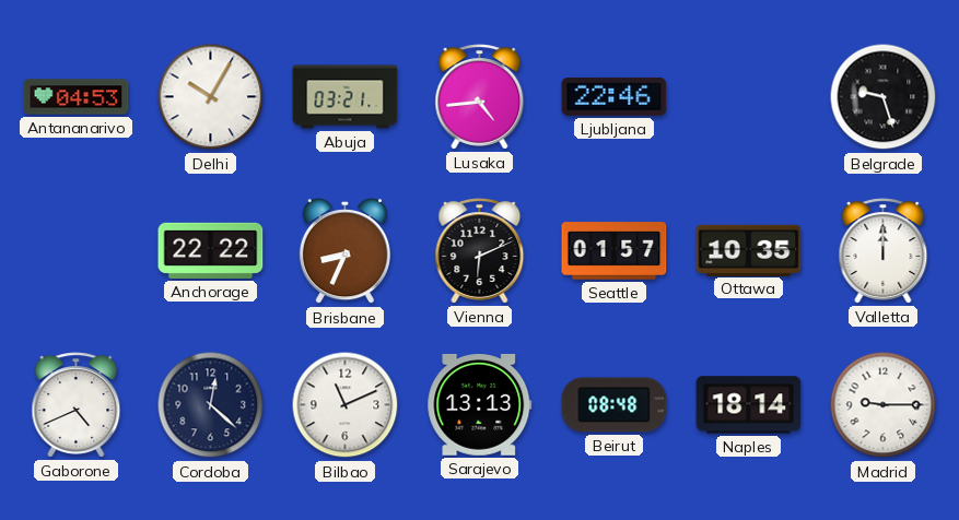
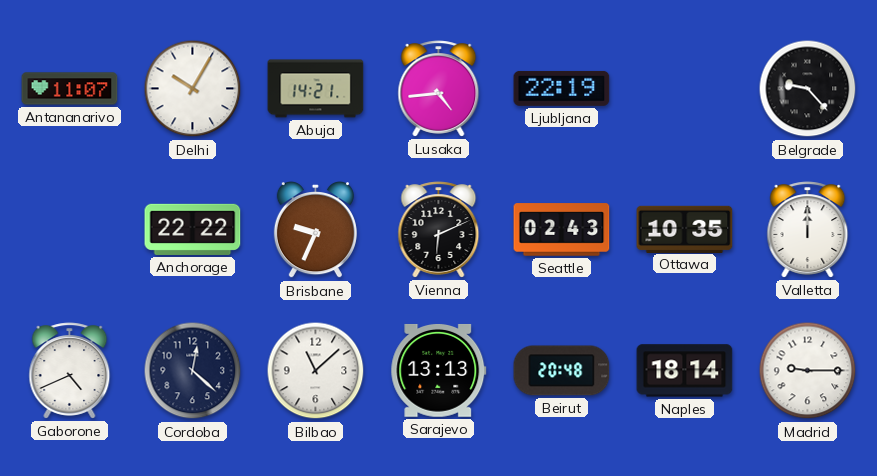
Antananarivo: 04:53 -> 11:07
Abuja: 03:21 -> 14:21
Ljubljana: 22:46 -> 22:19
Belgrade: 9:27 -> 9:23
Brisbane: 8:34 -> 9:34
Seattle: 01:57 -> 02:43
Bilbao: 11:11 -> 11:08
Beirut: 08:48 -> 20:48
